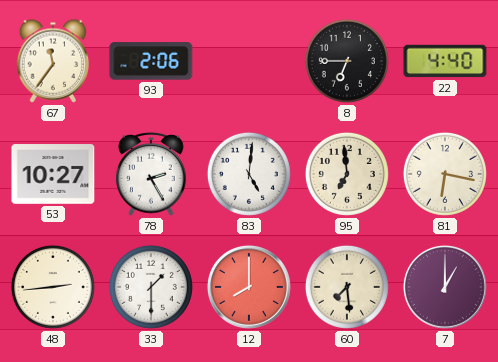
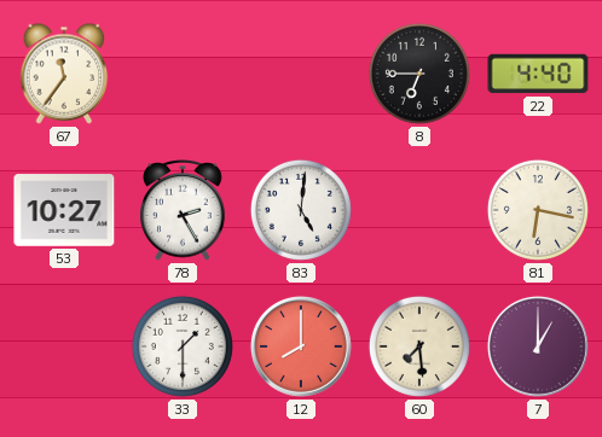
93: 2:06 -> none
95: 6:59 -> none
48: 2:44 -> none
